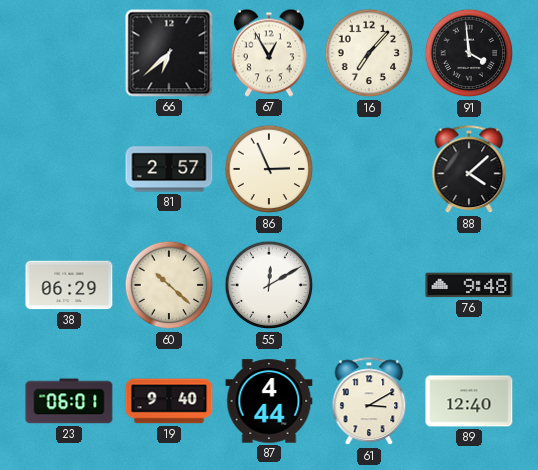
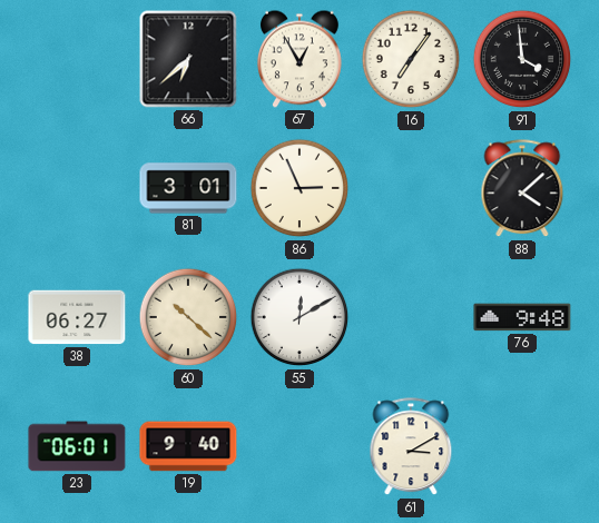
16: 7:07 -> 7:06
81: 2:57 -> 3:01
38: 06:29 -> 06:27
87: 4:44 -> none
89: 12:40 -> none
